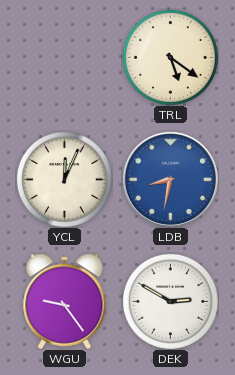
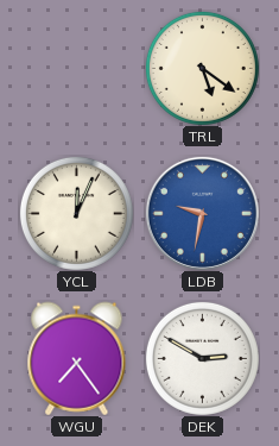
LDB: 8:32 -> 9:32
WGU: 9:24 -> 7:24
